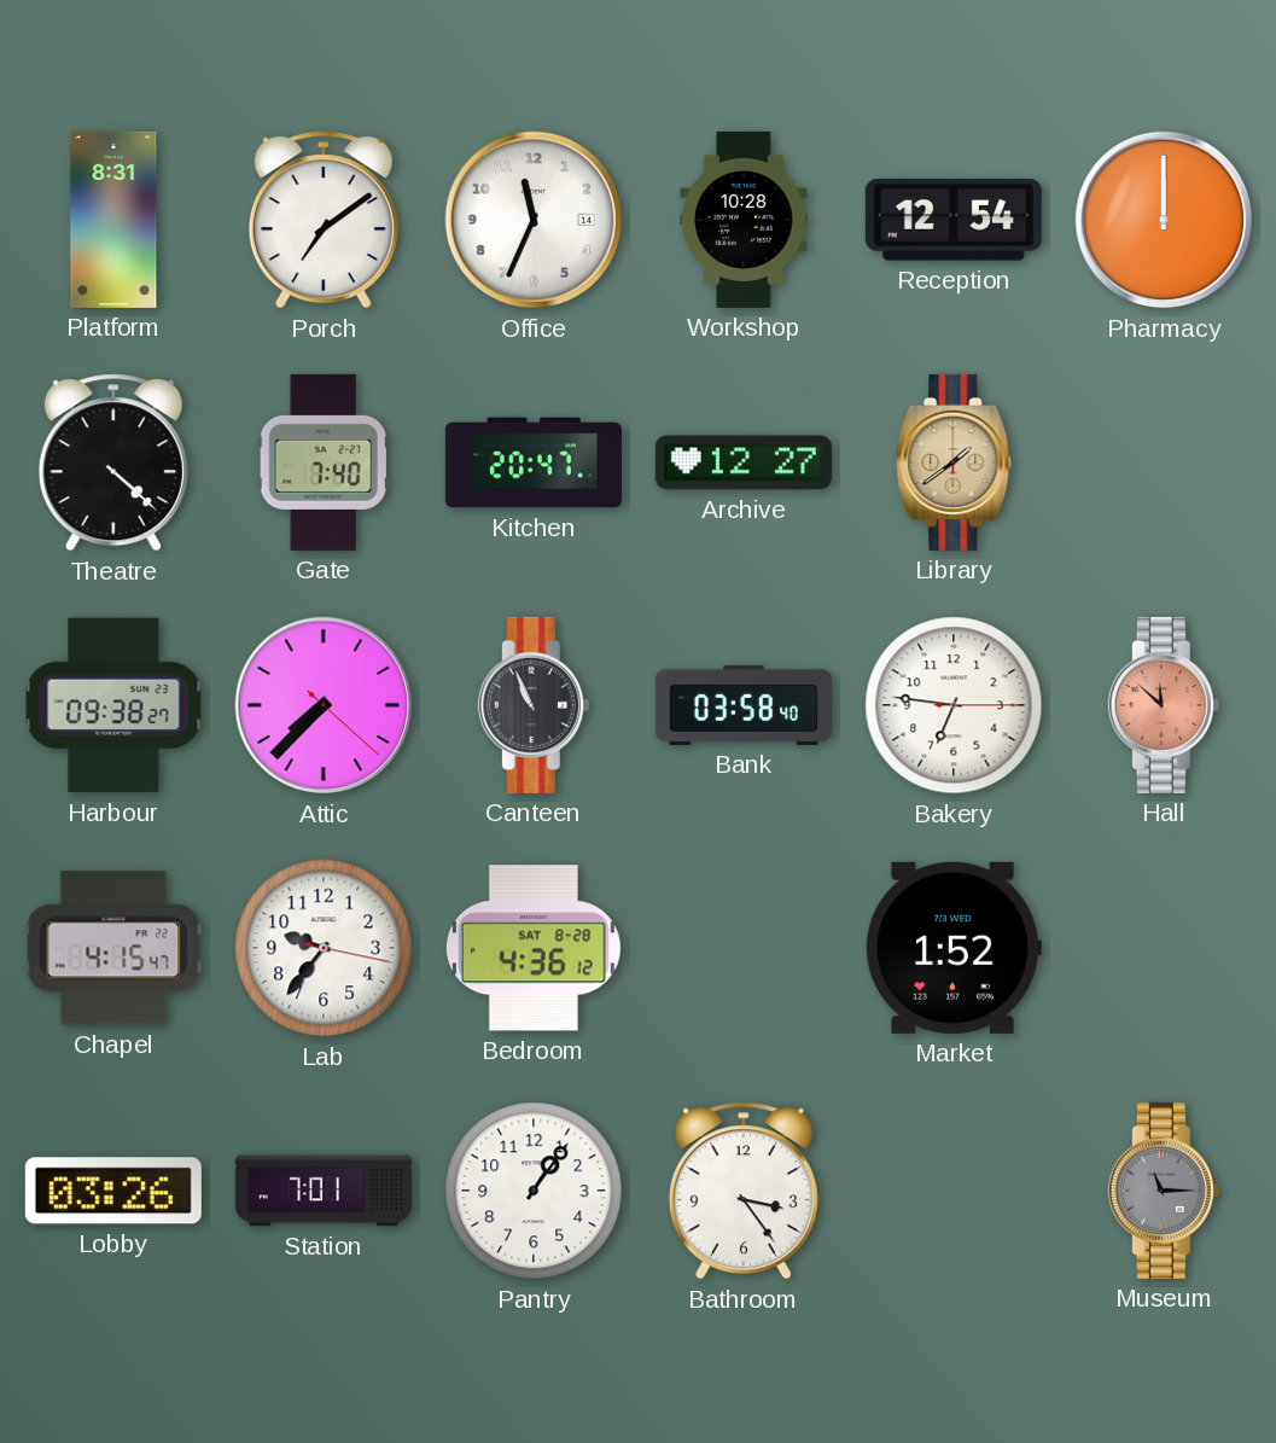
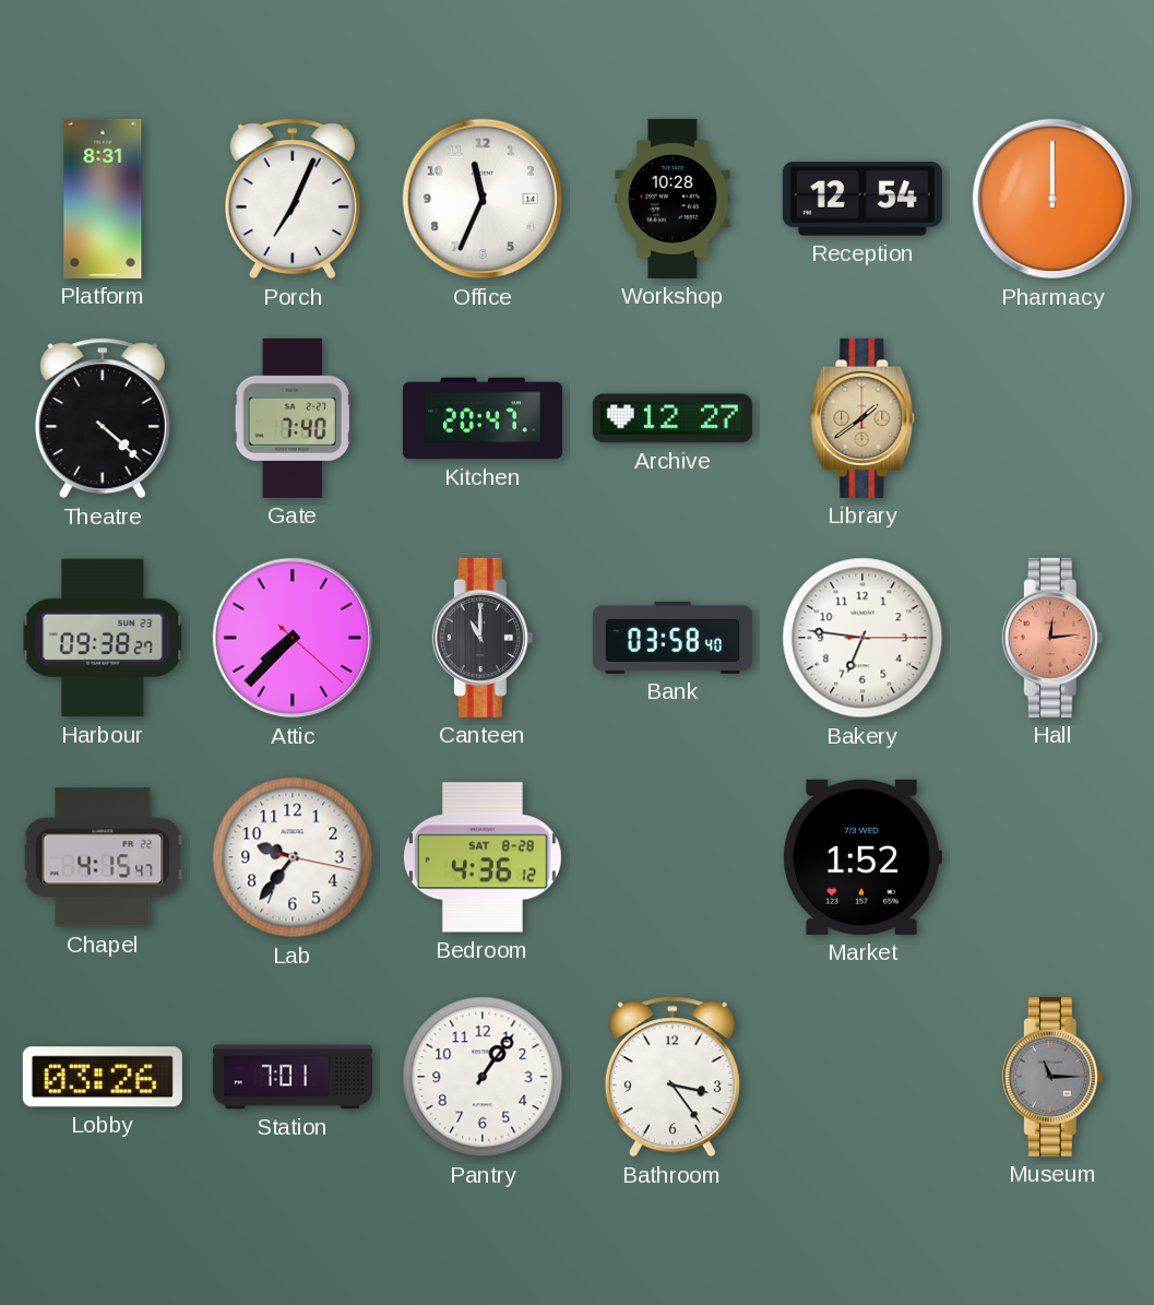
Porch: 7:09 -> 7:04
Canteen: 10:56 -> 11:00
Hall: 11:52 -> 12:14
